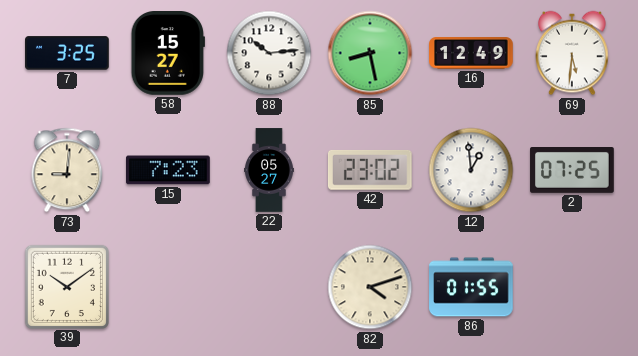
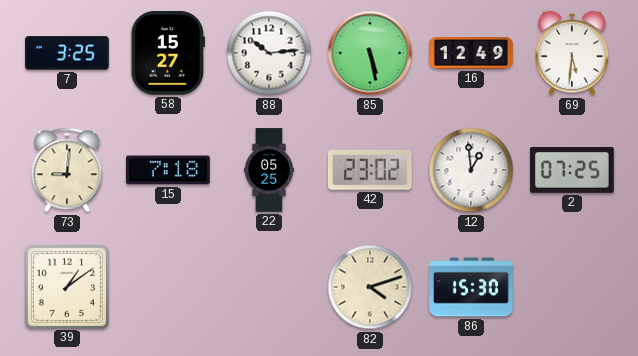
85: 8:28 -> 5:28
15: 7:23 -> 7:18
22: 05:27 -> 05:25
39: 10:09 -> 1:09
86: 01:55 -> 15:30
